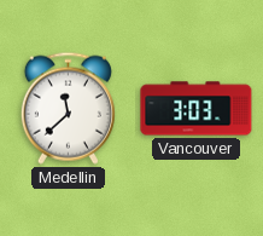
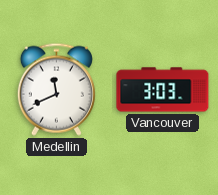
Medellin: 11:38 -> 11:41
